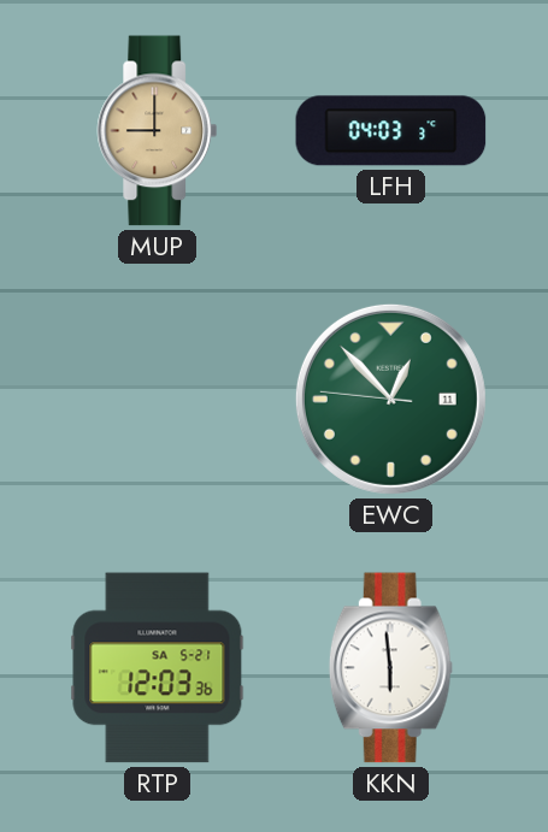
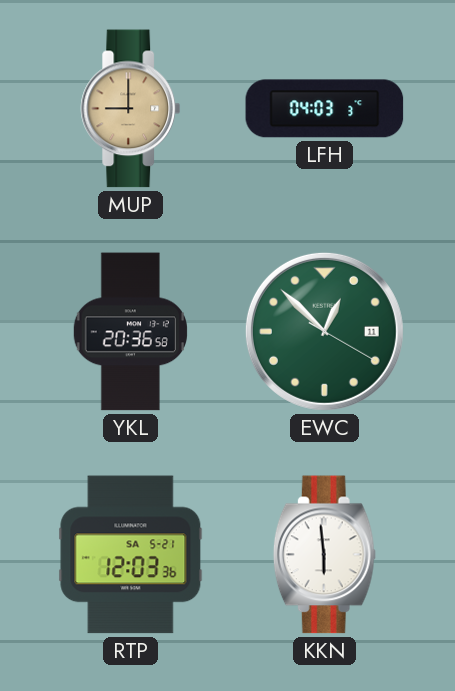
YKL: none -> 20:36
EWC: 12:52:46 -> 12:52:20
